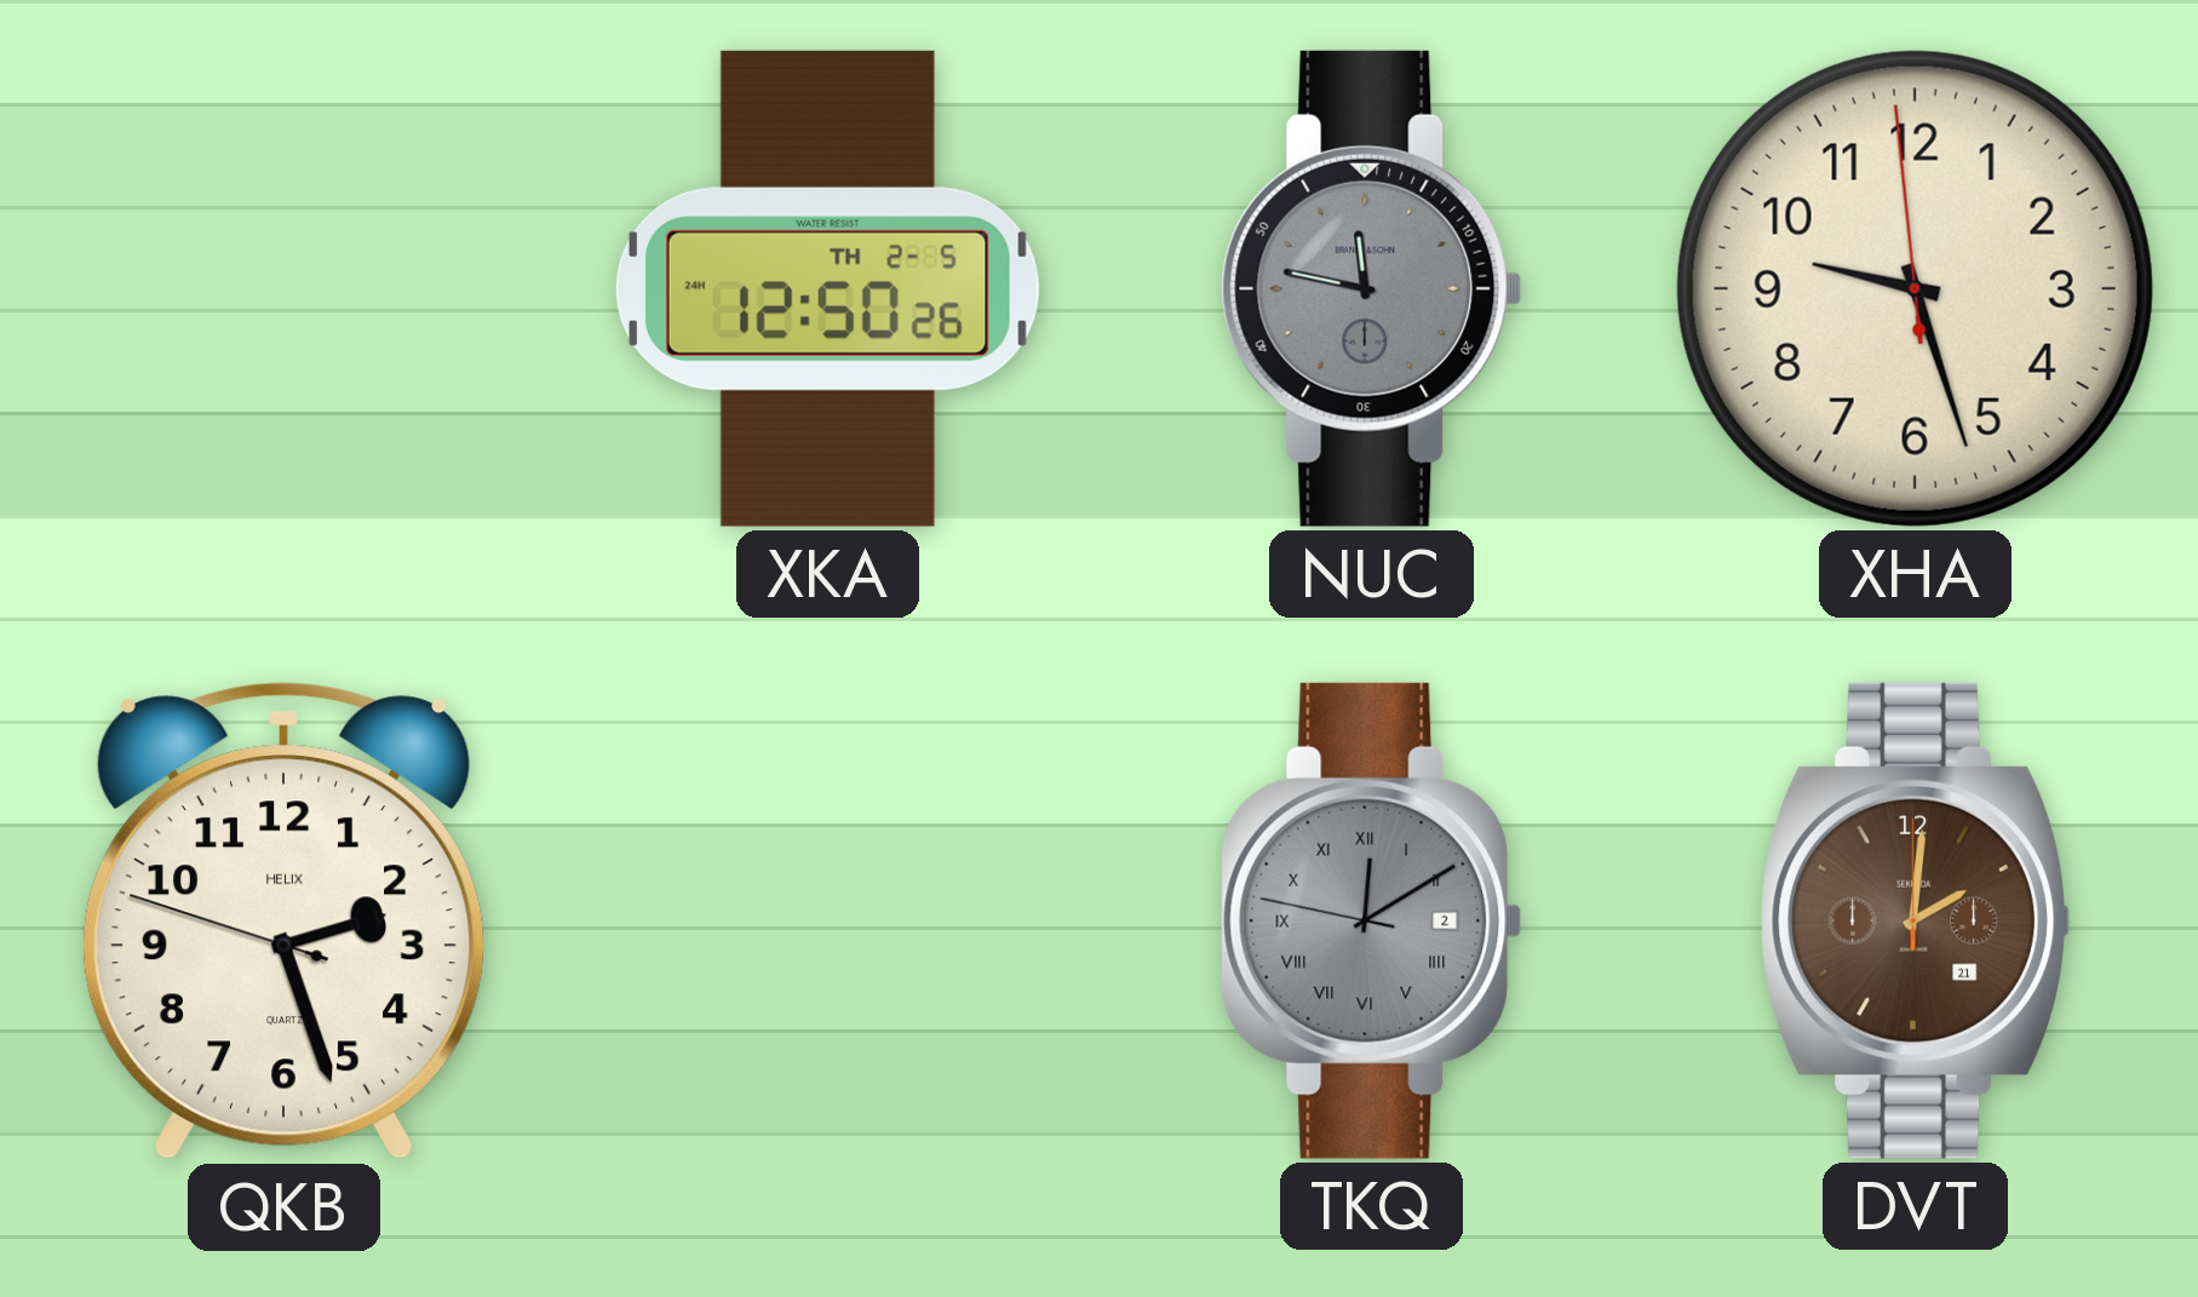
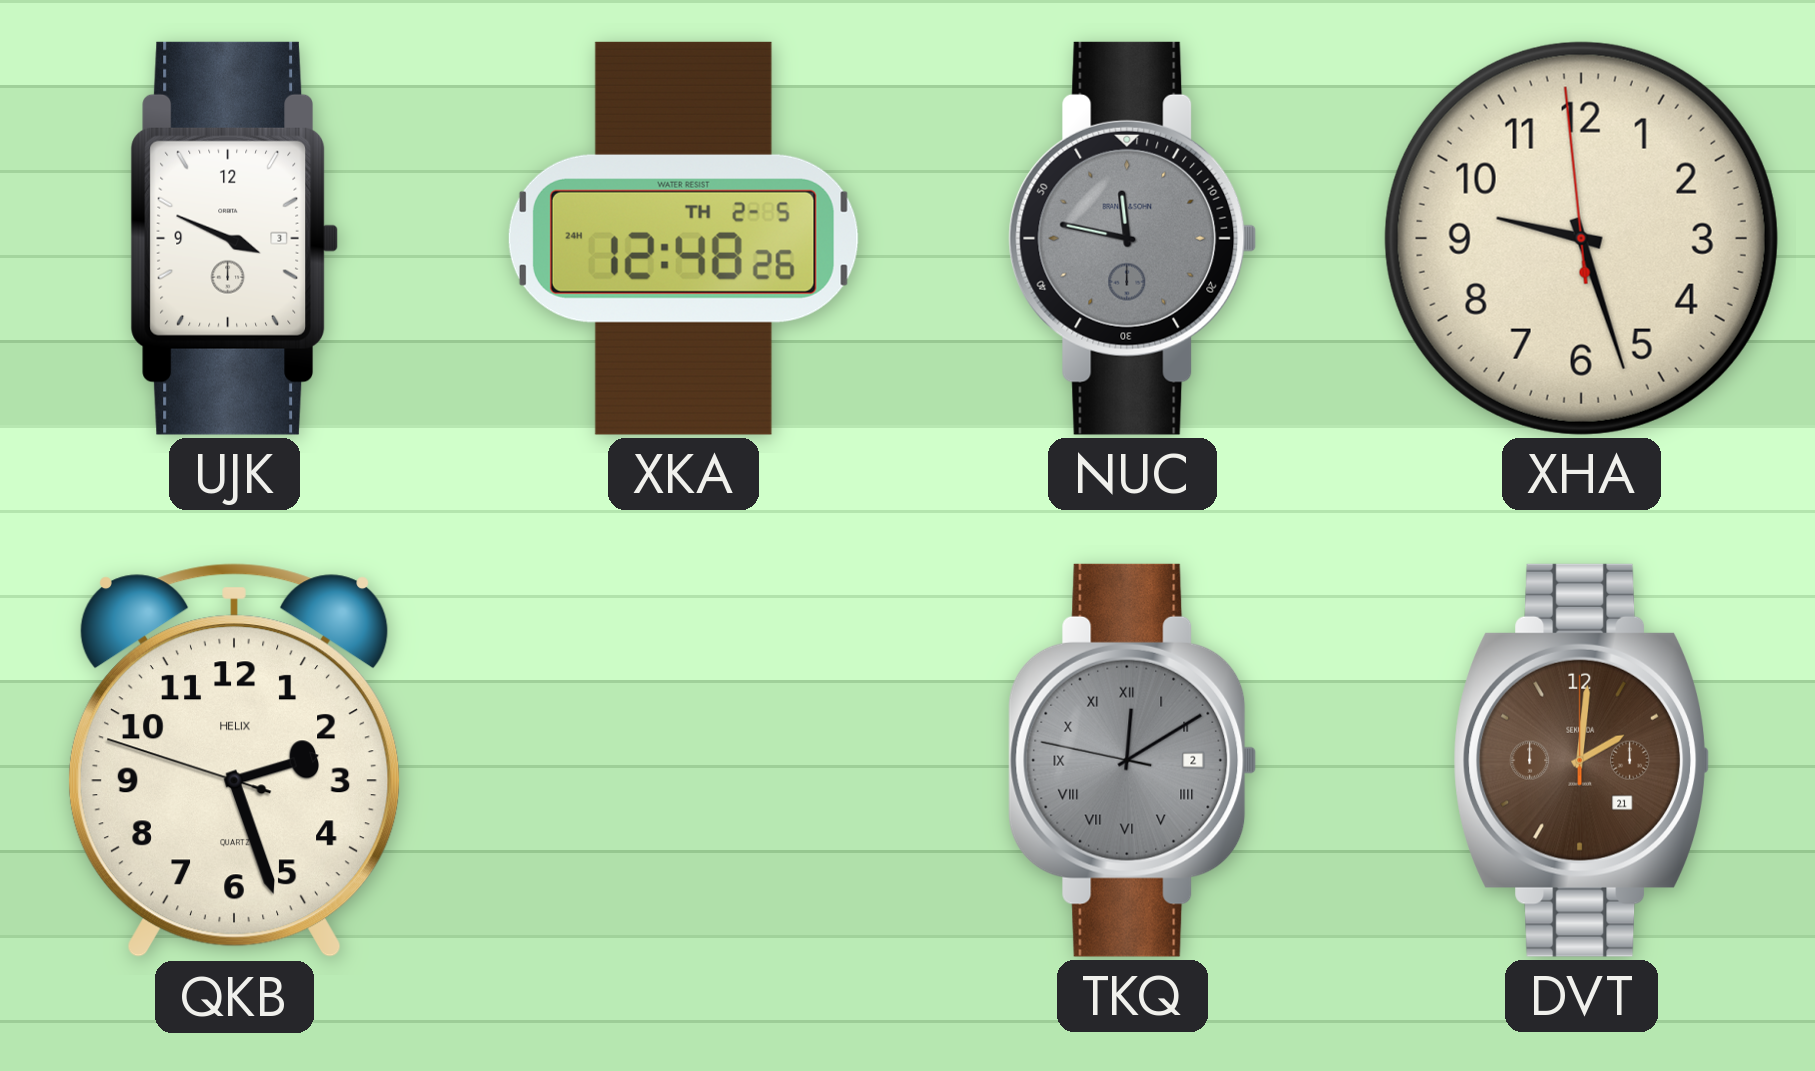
UJK: none -> 3:49
XKA: 12:50 -> 12:48
